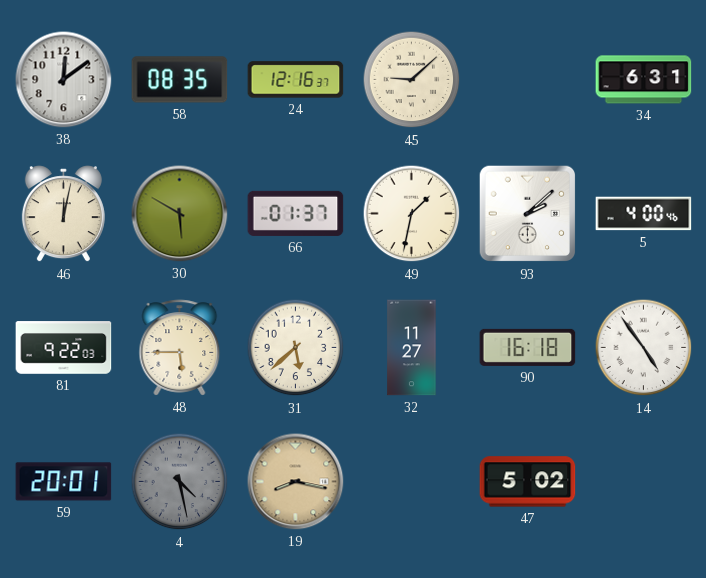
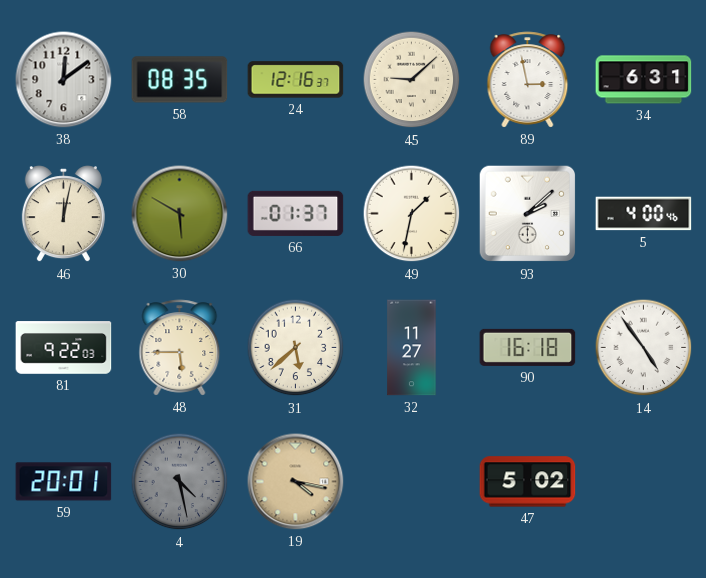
89: none -> 2:58
19: 8:17 -> 4:17
